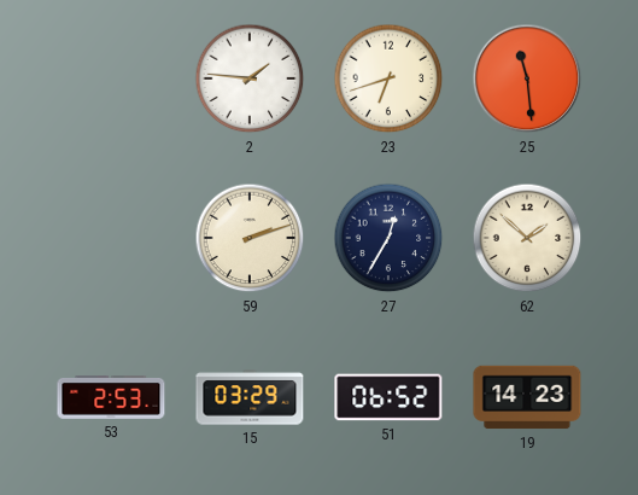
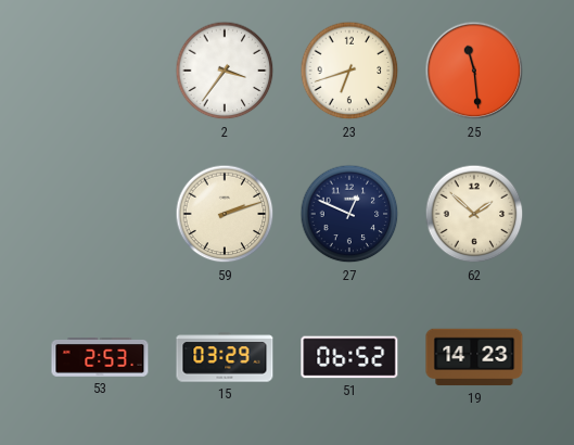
2: 1:46 -> 3:36
27: 12:35 -> 12:49
